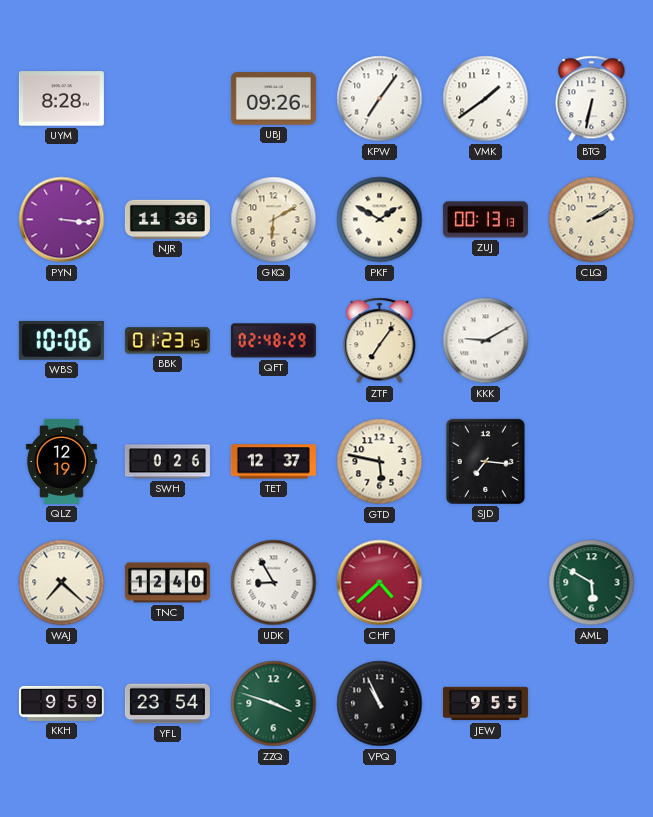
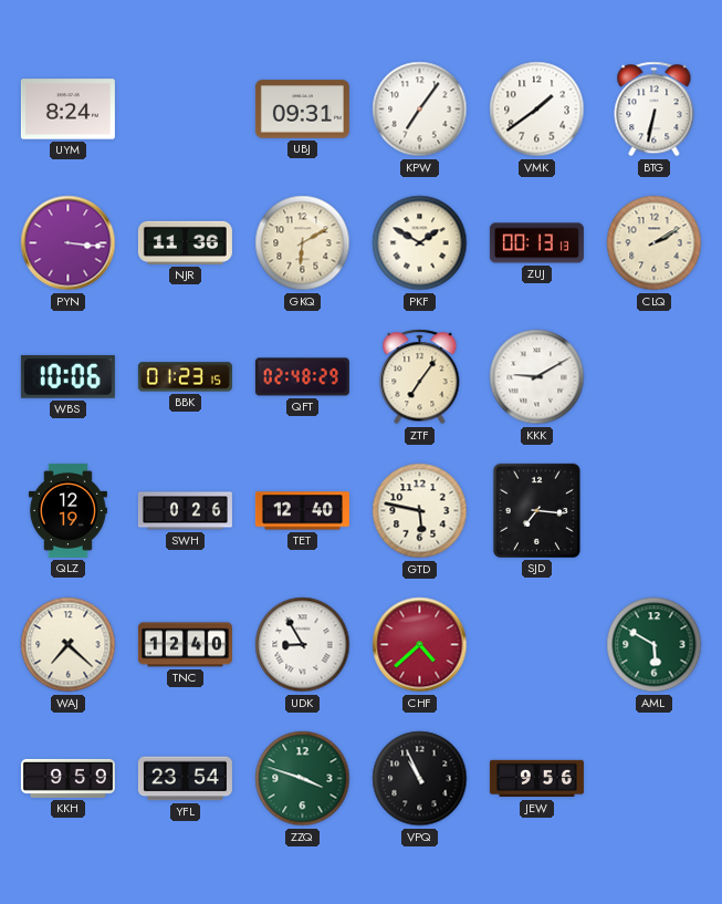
UYM: 8:28 -> 8:24
UBJ: 09:26 -> 09:31
TET: 12:37 -> 12:40
JEW: 9:55 -> 9:56
